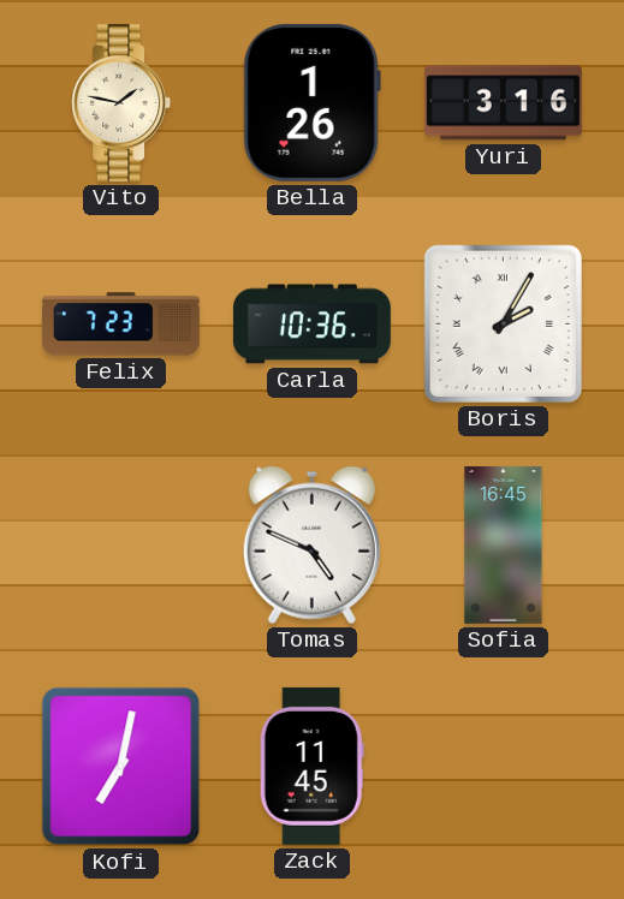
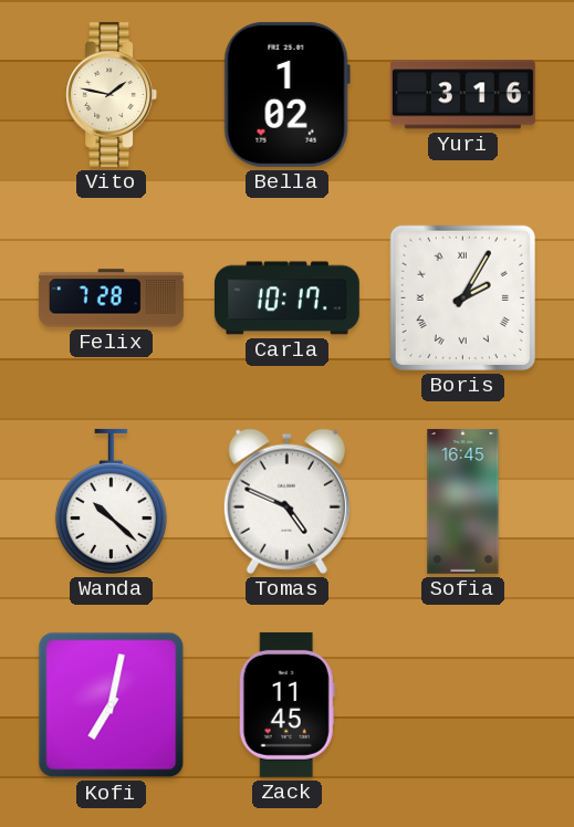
Bella: 1:26 -> 1:02
Felix: 7:23 -> 7:28
Carla: 10:36 -> 10:17
Wanda: none -> 10:22
